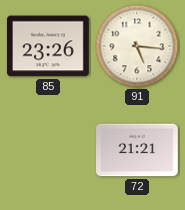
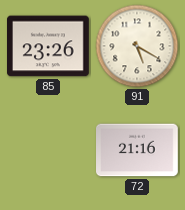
91: 5:16 -> 5:20
72: 21:21 -> 21:16
